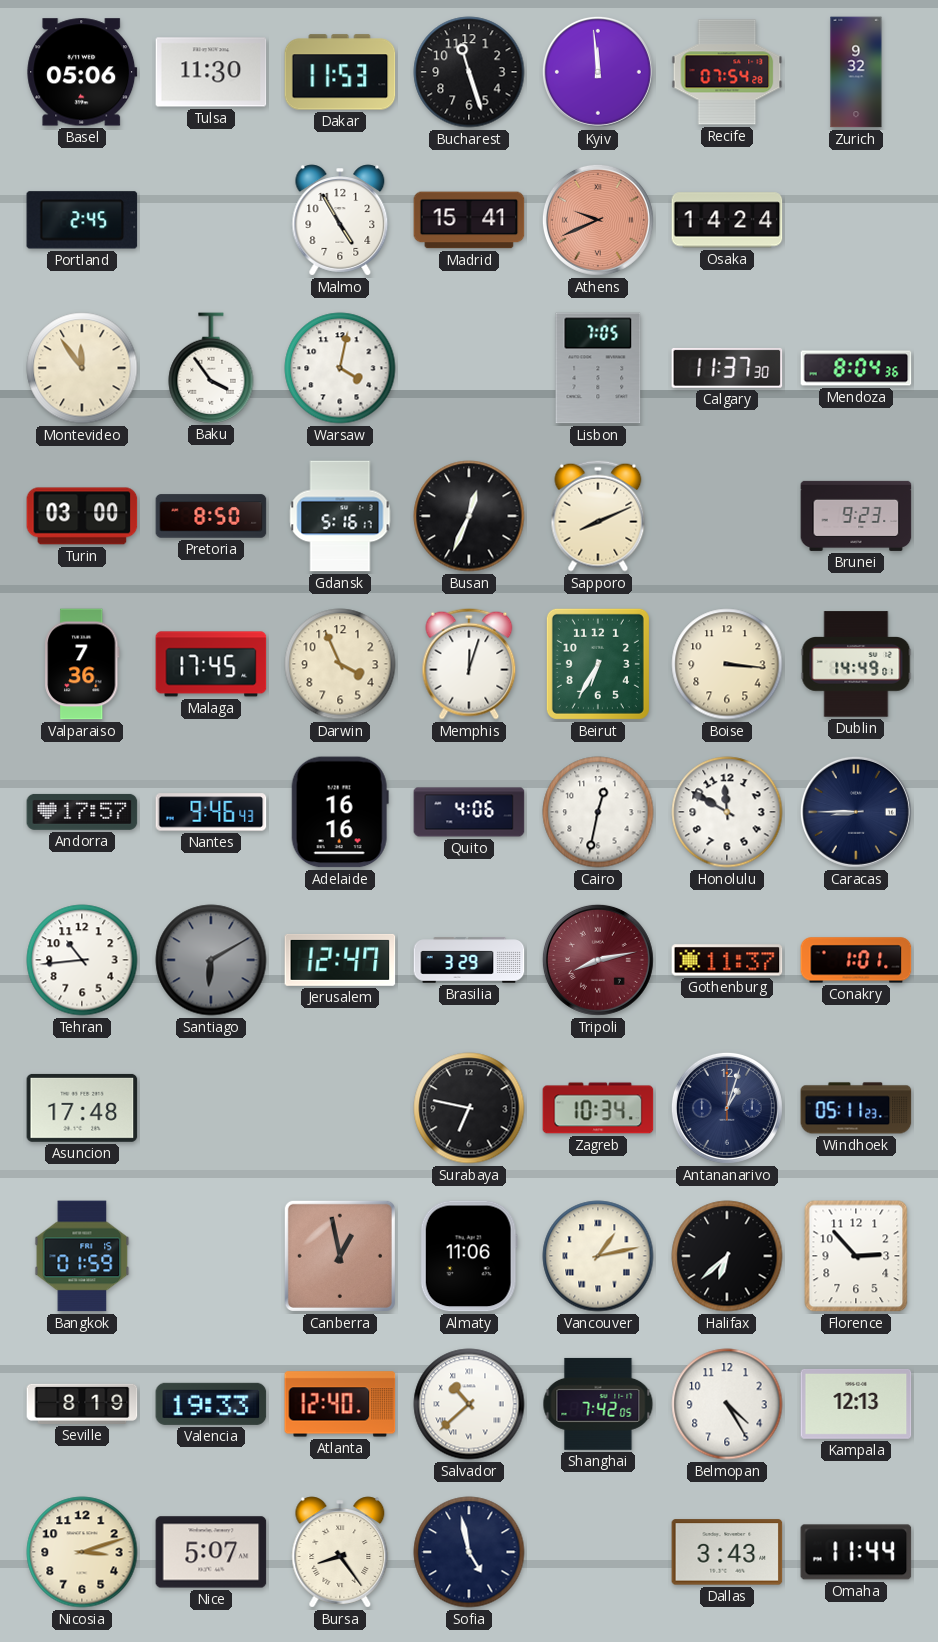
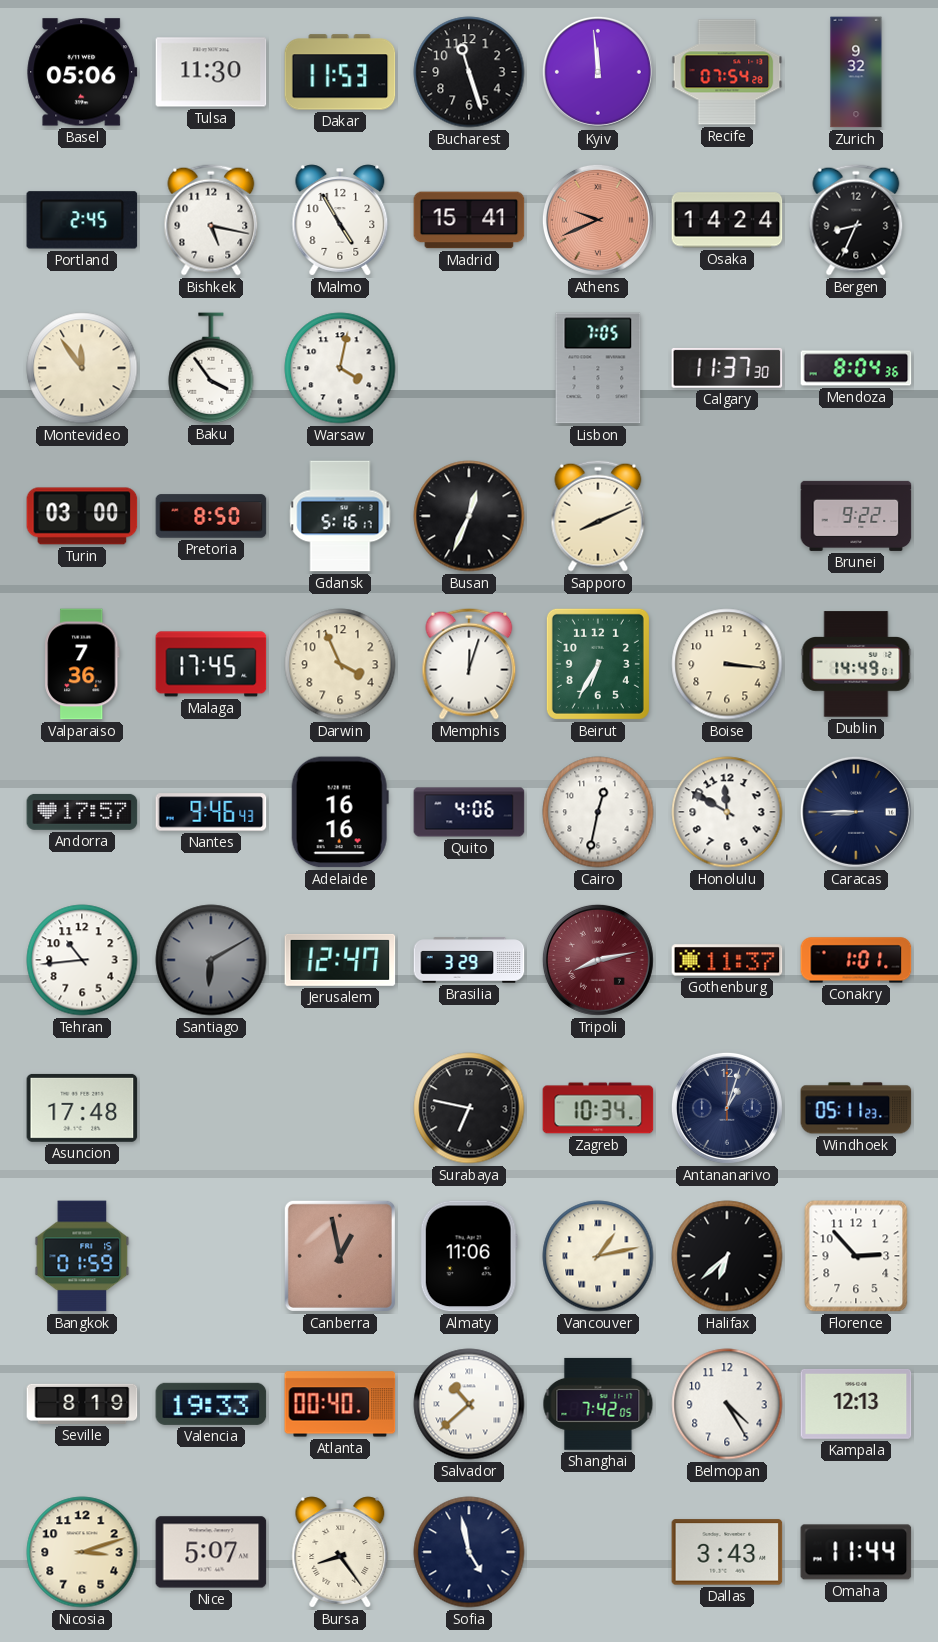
Bishkek: none -> 5:17
Bergen: none -> 8:34
Brunei: 9:23 -> 9:22
Atlanta: 12:40 -> 00:40
